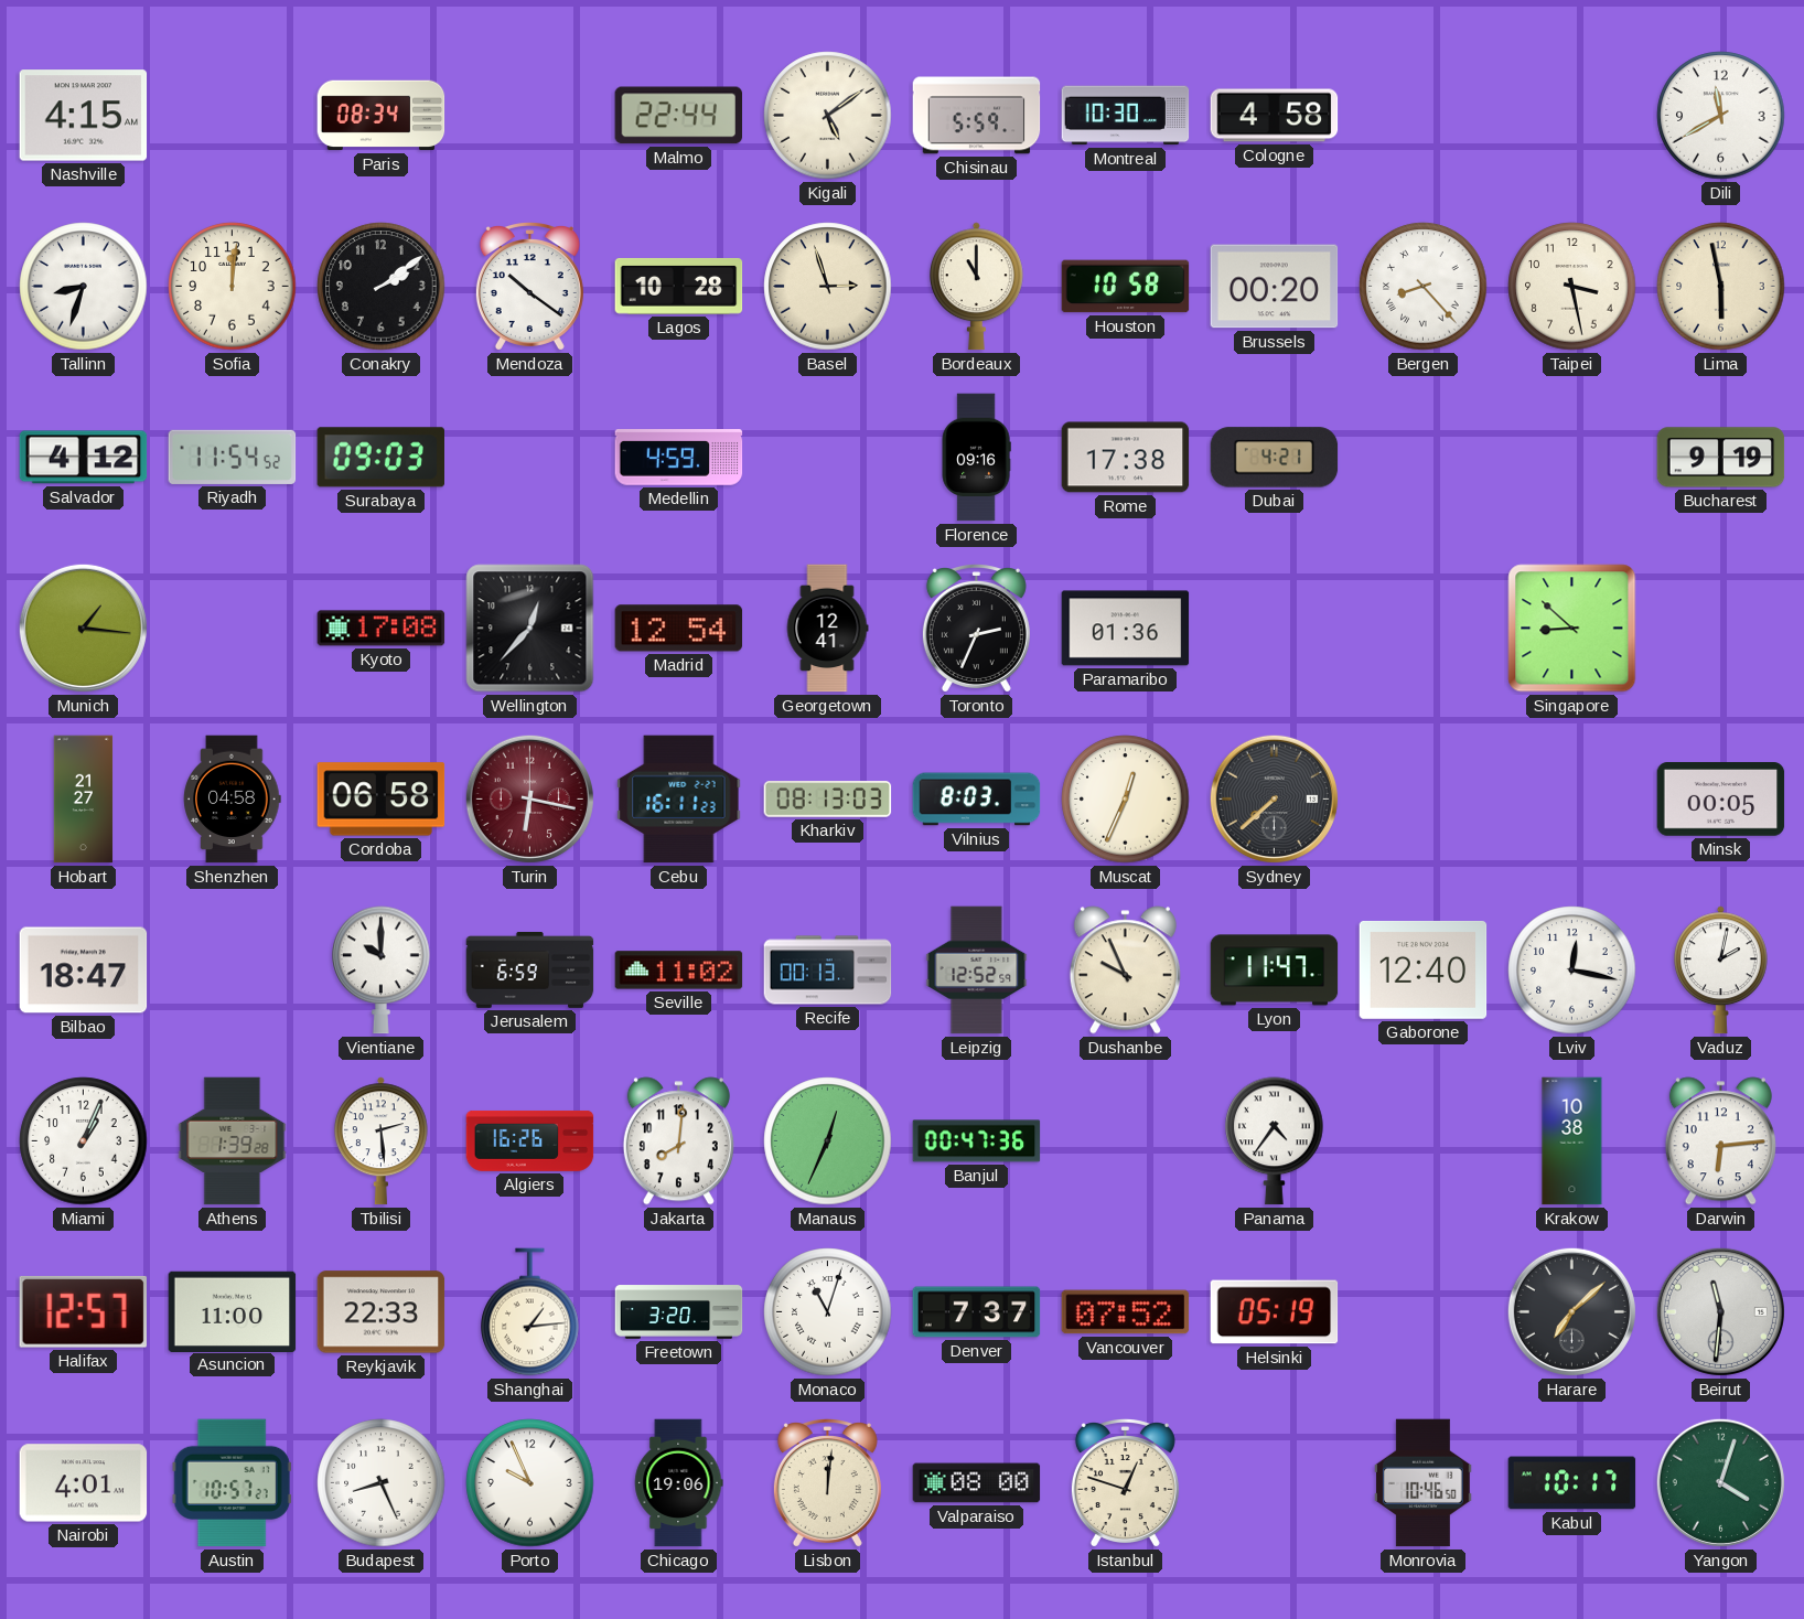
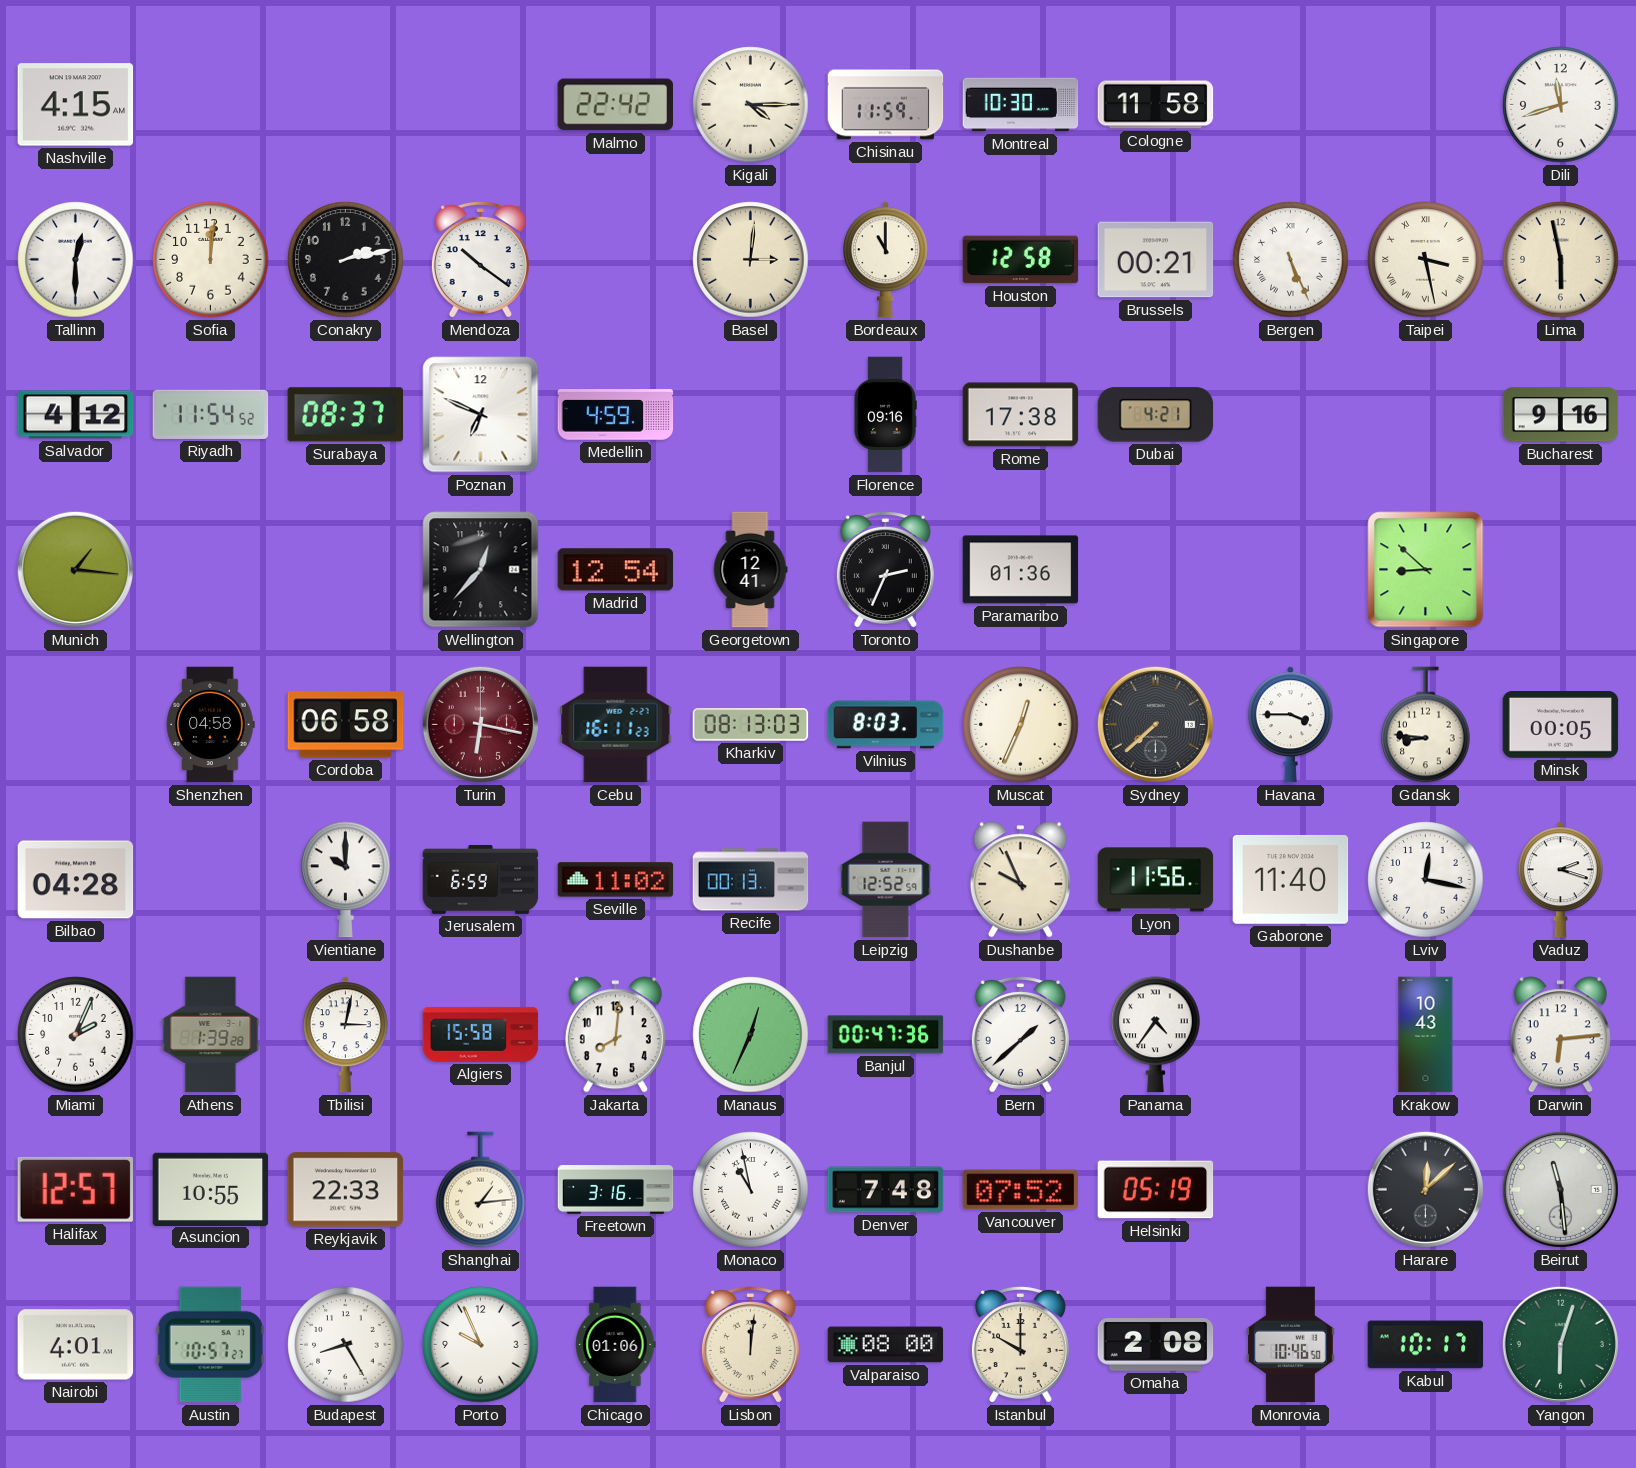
Paris: 08:34 -> none
Malmo: 22:44 -> 22:42
Kigali: 5:09 -> 4:15
Chisinau: 5:59 -> 11:59
Cologne: 4:58 -> 11:58
Dili: 11:40 -> 11:42
Tallinn: 8:33 -> 12:30
Conakry: 2:09 -> 2:13
Lagos: 10:28 -> none
Basel: 2:57 -> 3:01
Houston: 10:58 -> 12:58
Brussels: 00:20 -> 00:21
Bergen: 8:23 -> 5:26
Taipei numerals: Arabic -> Roman
Surabaya: 09:03 -> 08:37
Poznan: none -> 6:49
Bucharest: 9:19 -> 9:16
Kyoto: 17:08 -> none
Hobart: 21:27 -> none
Havana: none -> 3:45
Gdansk: none -> 8:46
Bilbao: 18:47 -> 04:28
Lyon: 11:47 -> 11:56
Gaborone: 12:40 -> 11:40
Vaduz: 2:02 -> 2:18
Miami: 1:04 -> 2:04
Tbilisi: 2:29 -> 3:02
Algiers: 16:26 -> 15:58
Bern: none -> 1:38
Krakow: 10:38 -> 10:43
Asuncion: 11:00 -> 10:55
Freetown: 3:20 -> 3:16
Monaco: 11:03 -> 10:58
Denver: 7:37 -> 7:48
Harare: 7:08 -> 12:08
Beirut: 11:31 -> 11:29
Budapest: 8:26 -> 8:25
Chicago: 19:06 -> 01:06
Istanbul: 12:48 -> 10:00
Omaha: none -> 2:08
Yangon: 4:03 -> 6:03
